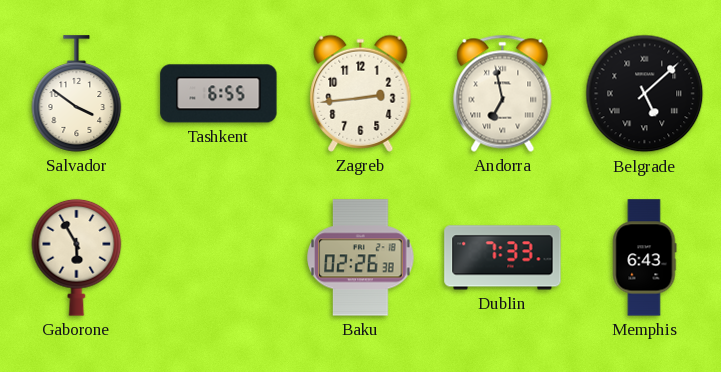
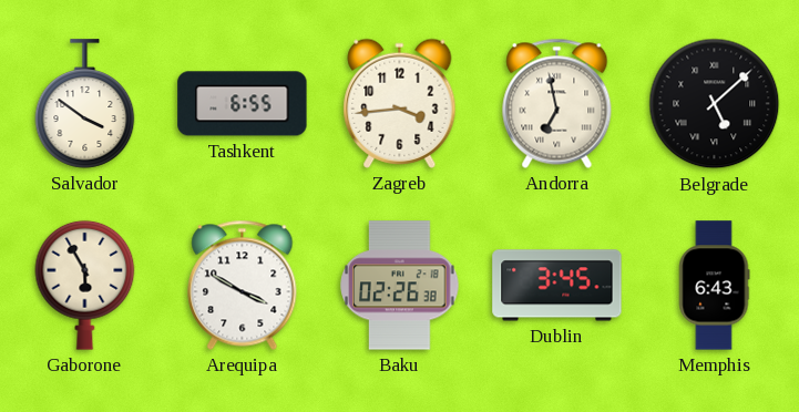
Zagreb: 2:44 -> 3:44
Arequipa: none -> 3:50
Dublin: 7:33 -> 3:45
